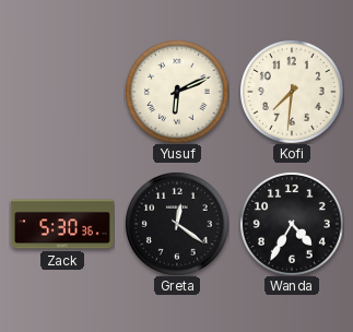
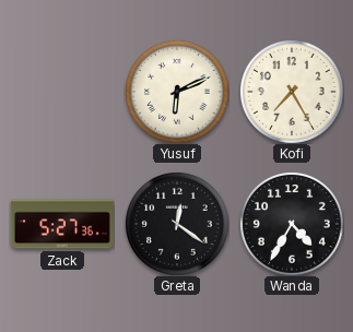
Kofi: 7:31 -> 7:25
Zack: 5:30 -> 5:27
